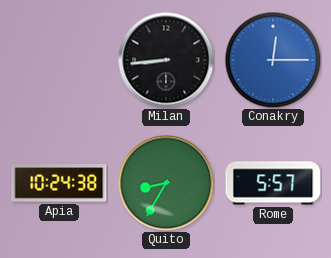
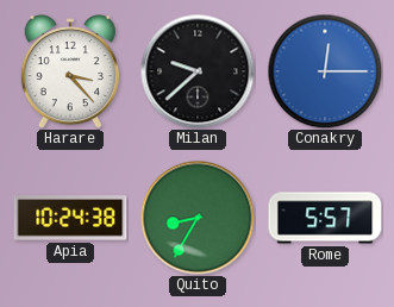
Harare: none -> 3:23
Milan: 8:44 -> 9:38
